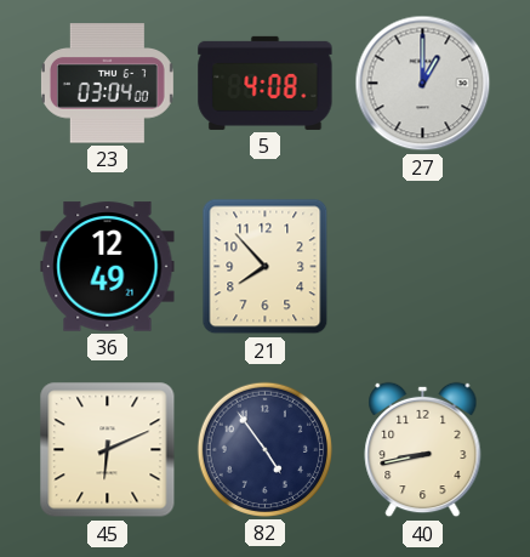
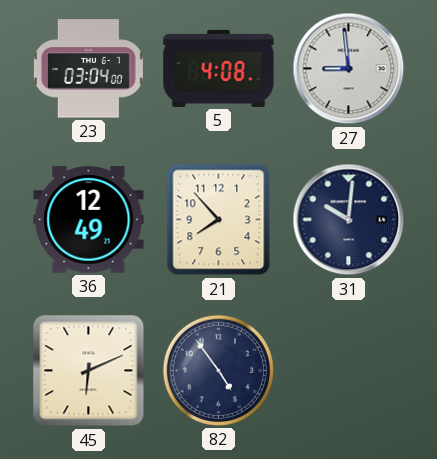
27: 1:00 -> 8:59
31: none -> 10:01
40: 8:43 -> none
